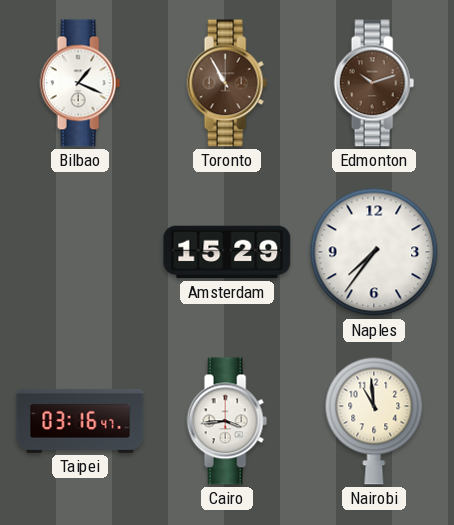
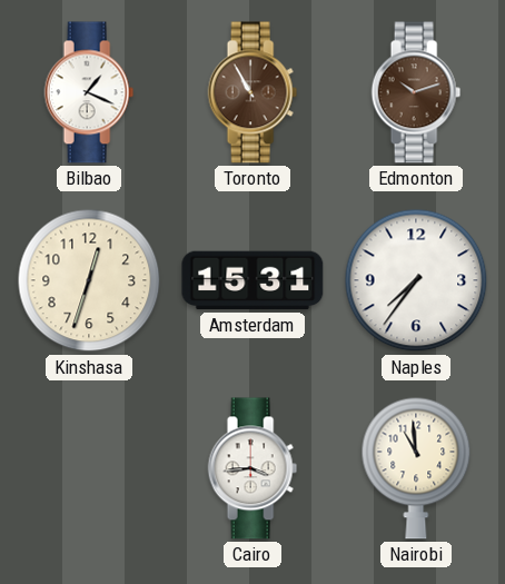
Kinshasa: none -> 12:33
Amsterdam: 15:29 -> 15:31
Taipei: 03:16 -> none
